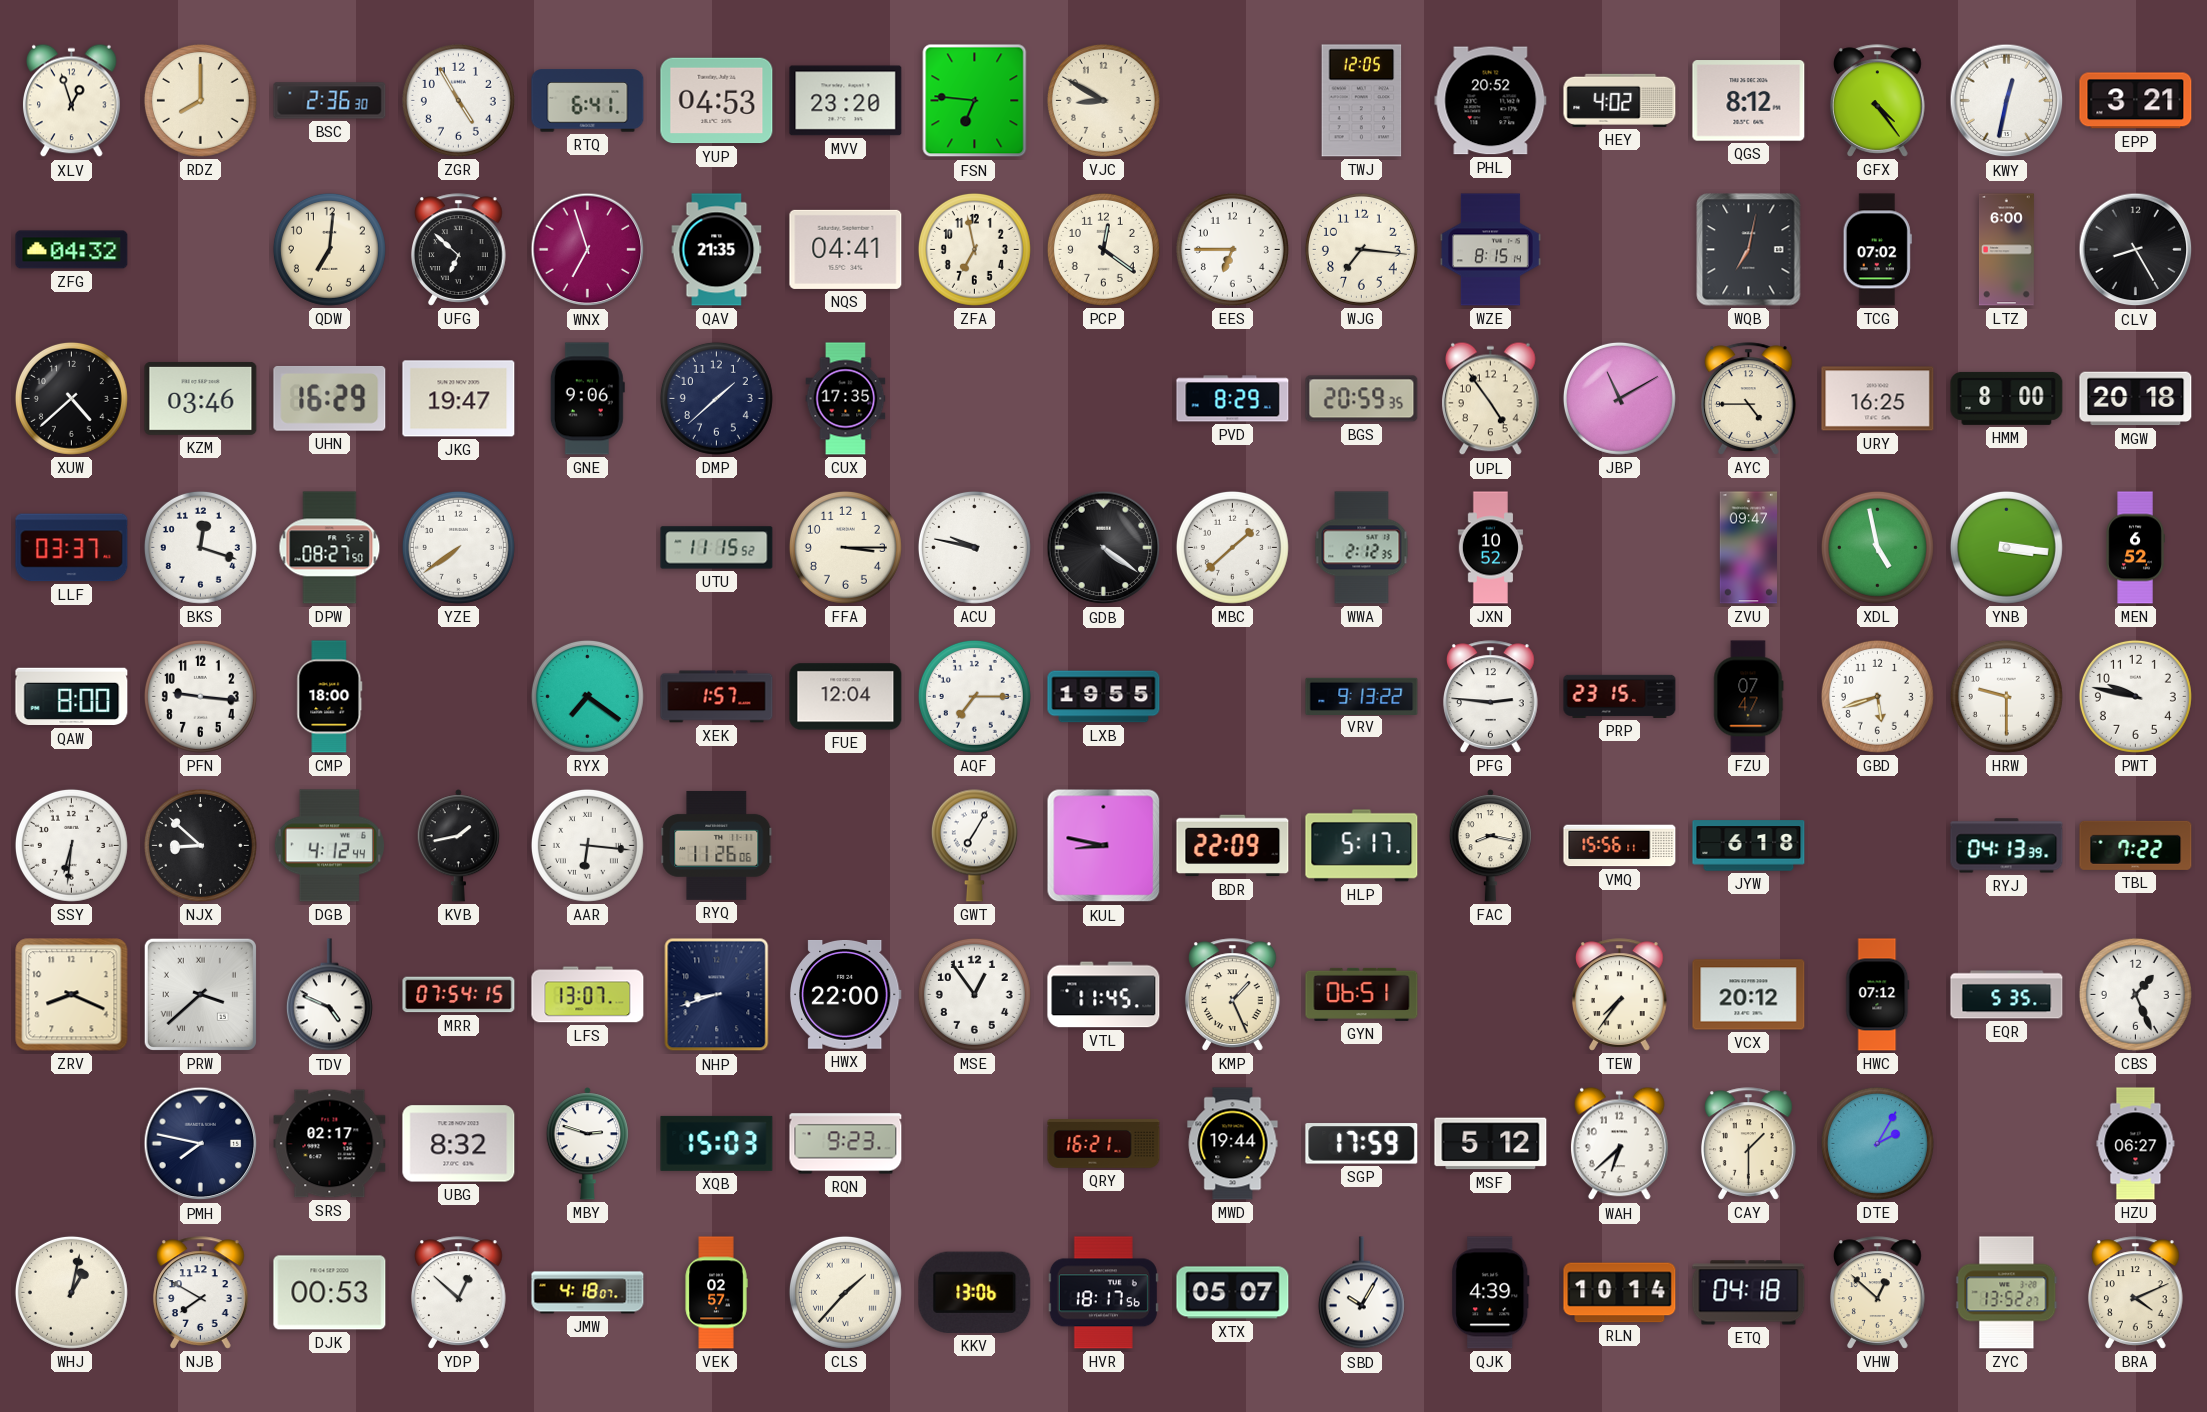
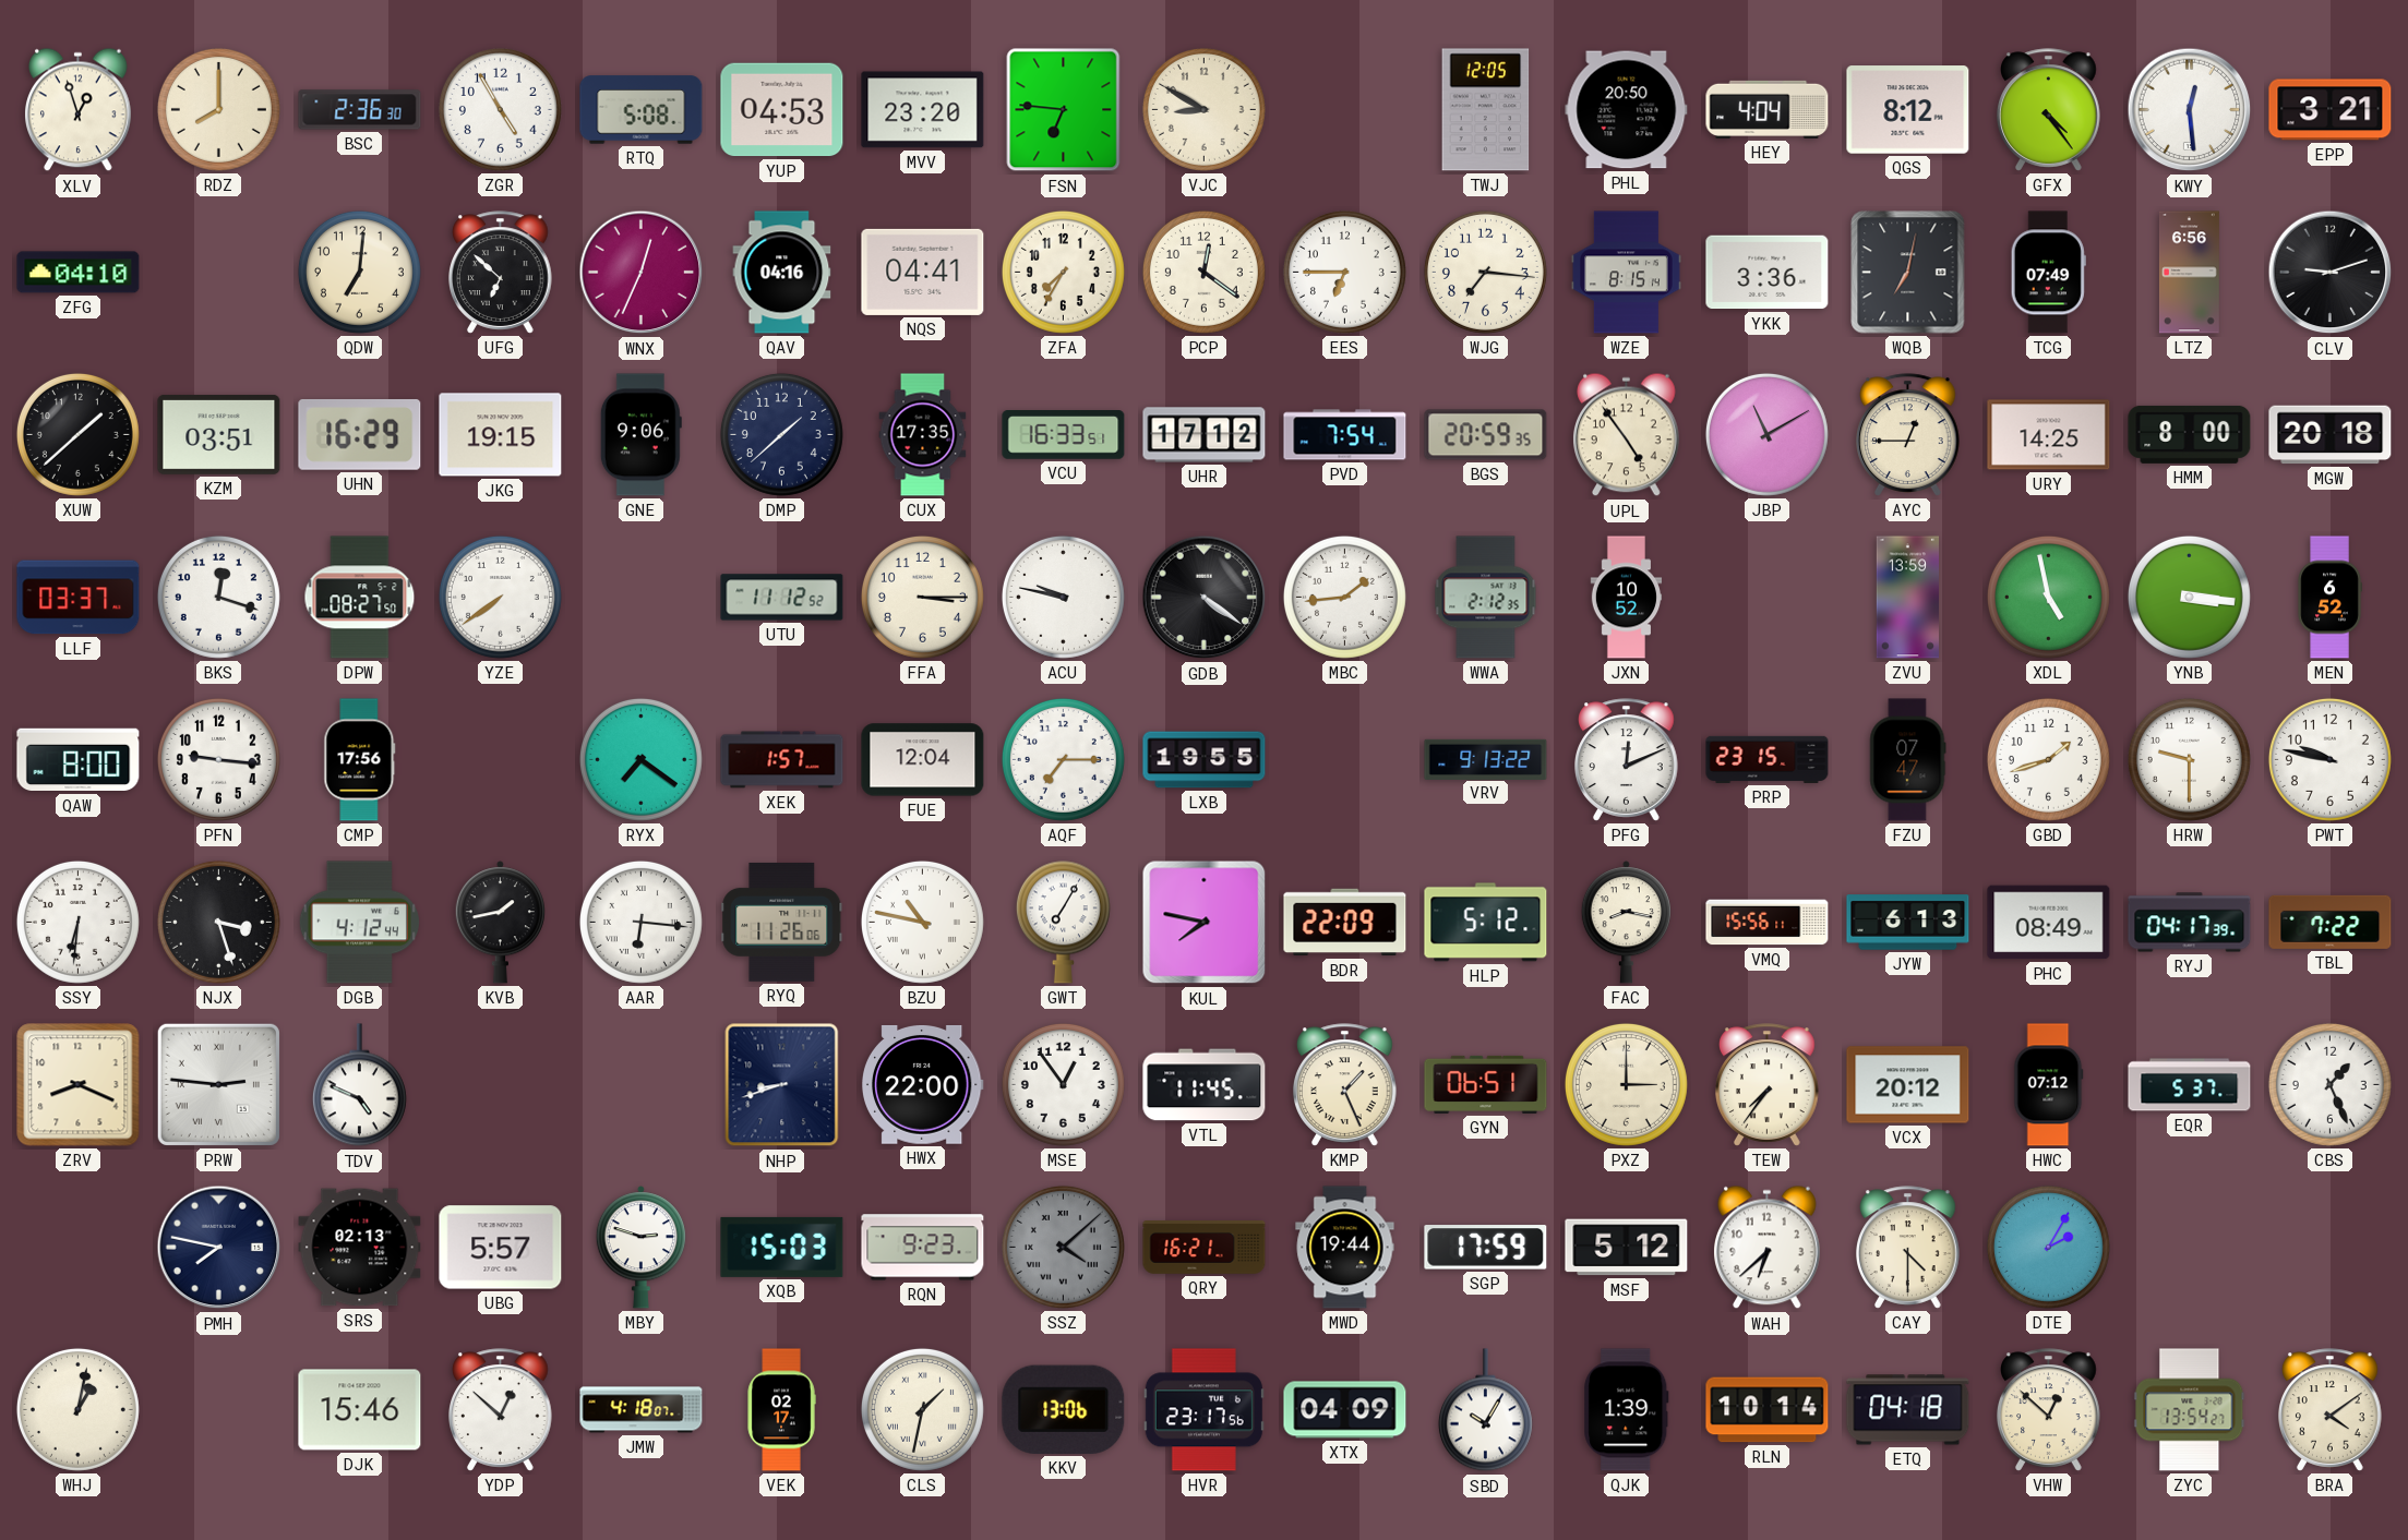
RTQ: 6:41 -> 5:08
PHL: 20:52 -> 20:50
HEY: 4:02 -> 4:04
KWY: 12:32 -> 12:29
ZFG: 04:32 -> 04:10
WNX: 6:57 -> 12:34
QAV: 21:35 -> 04:16
ZFA: 6:58 -> 7:35
YKK: none -> 3:36
TCG: 07:02 -> 07:49
LTZ: 6:00 -> 6:56
CLV: 8:25 -> 9:12
XUW: 4:38 -> 1:38
KZM: 03:46 -> 03:51
JKG: 19:47 -> 19:15
VCU: none -> 16:33
UHR: none -> 17:12
PVD: 8:29 -> 7:54
AYC: 4:45 -> 12:45
URY: 16:25 -> 14:25
UTU: 11:15 -> 11:12
MBC: 1:38 -> 1:44
ZVU: 09:47 -> 13:59
CMP: 18:00 -> 17:56
PFG: 2:46 -> 12:11
GBD: 5:42 -> 1:42
NJX: 8:52 -> 3:27
BZU: none -> 10:47
KUL: 8:47 -> 7:47
HLP: 5:17 -> 5:12
JYW: 6:18 -> 6:13
PHC: none -> 08:49
RYJ: 04:13 -> 04:17
PRW: 3:38 -> 2:46
MRR: 07:54 -> none
LFS: 13:07 -> none
PXZ: none -> 3:00
EQR: 5:35 -> 5:37
SRS: 02:17 -> 02:13
UBG: 8:32 -> 5:57
SSZ: none -> 4:08
CAY: 1:30 -> 4:30
HZU: 06:27 -> none
NJB: 7:50 -> none
DJK: 00:53 -> 15:46
VEK: 02:57 -> 02:17
CLS: 1:37 -> 1:32
HVR: 18:17 -> 23:17
XTX: 05:07 -> 04:09
QJK: 4:39 -> 1:39
ZYC: 13:52 -> 13:54
BRA: 4:11 -> 4:09
